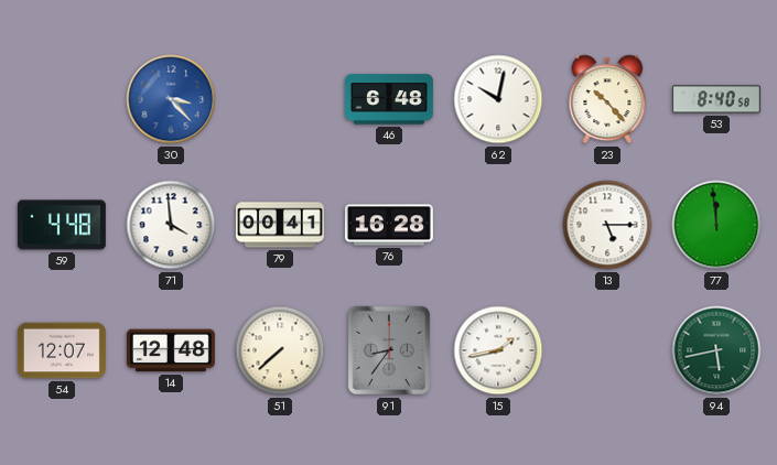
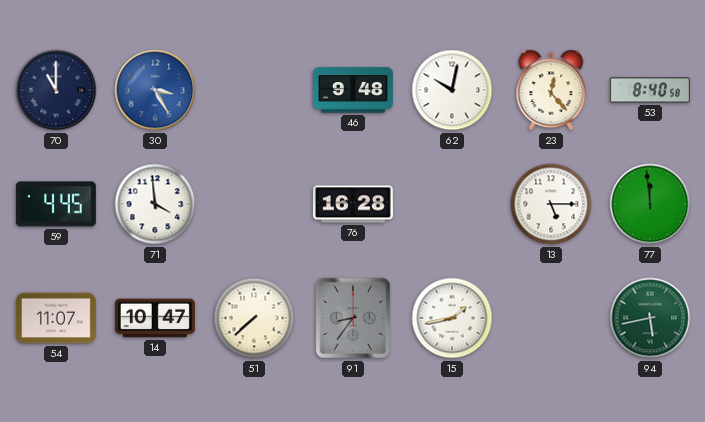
70: none -> 11:00
30: 3:23 -> 3:25
46: 6:48 -> 9:48
23: 10:23 -> 12:23
59: 4:48 -> 4:45
79: 00:41 -> none
54: 12:07 -> 11:07
14: 12:48 -> 10:47
